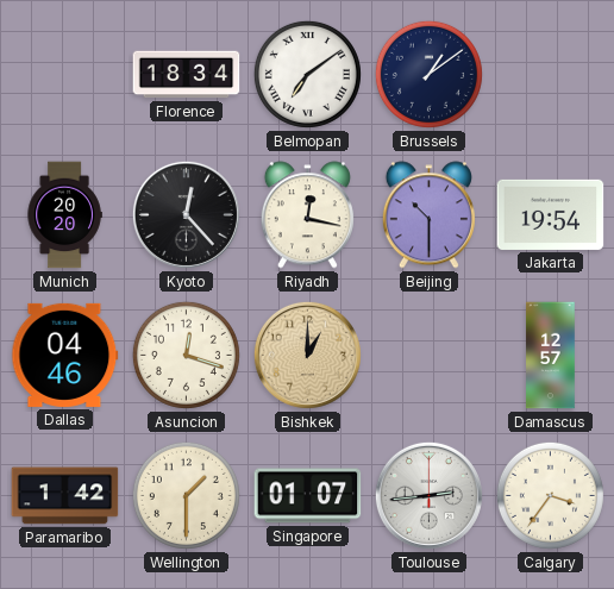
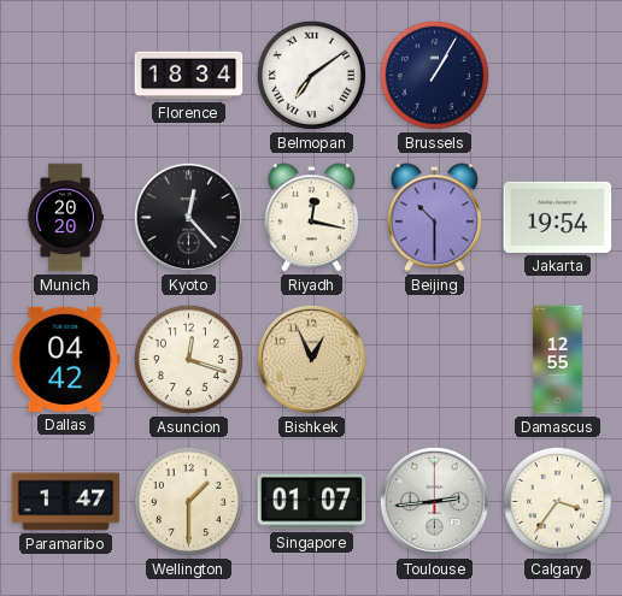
Brussels: 1:09 -> 1:05
Dallas: 04:46 -> 04:42
Bishkek: 1:00 -> 12:56
Damascus: 12:57 -> 12:55
Paramaribo: 1:42 -> 1:47
